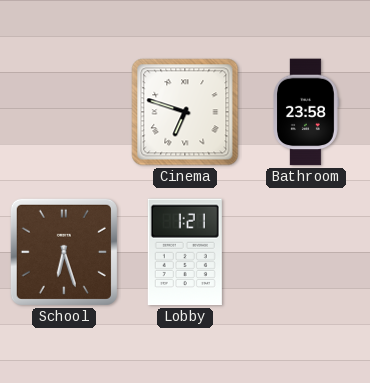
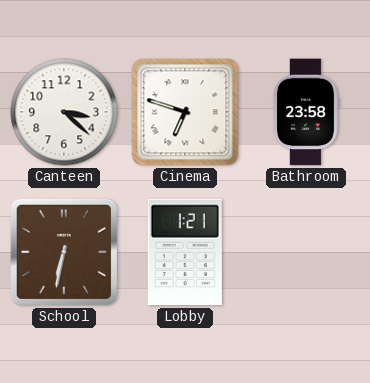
Canteen: none -> 3:22
School: 6:27 -> 6:32
